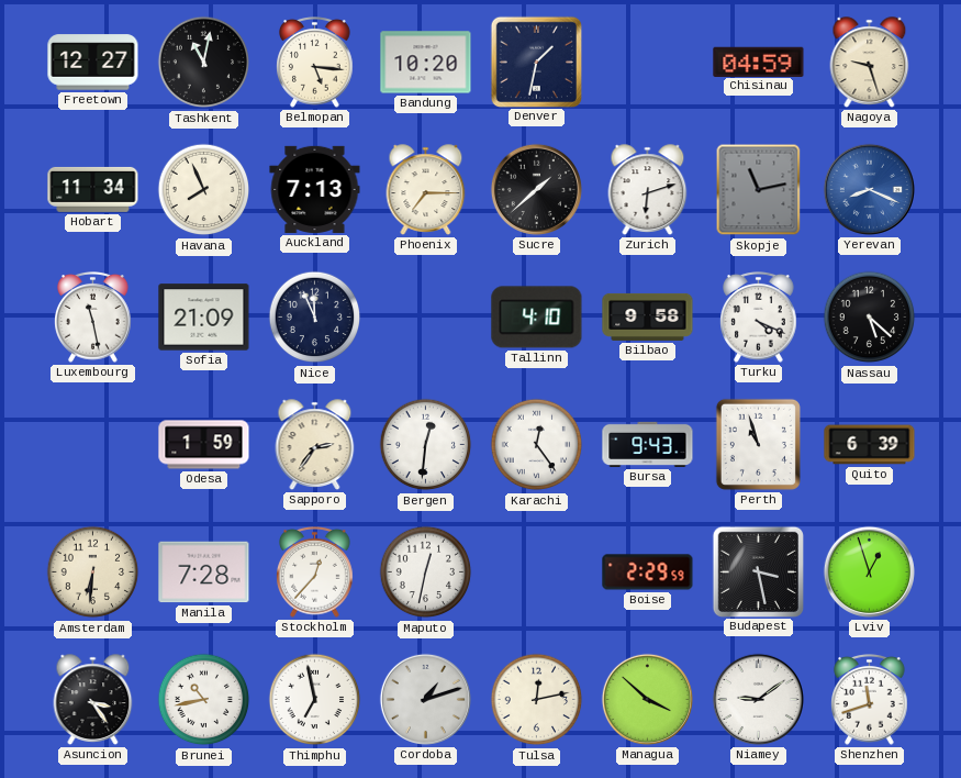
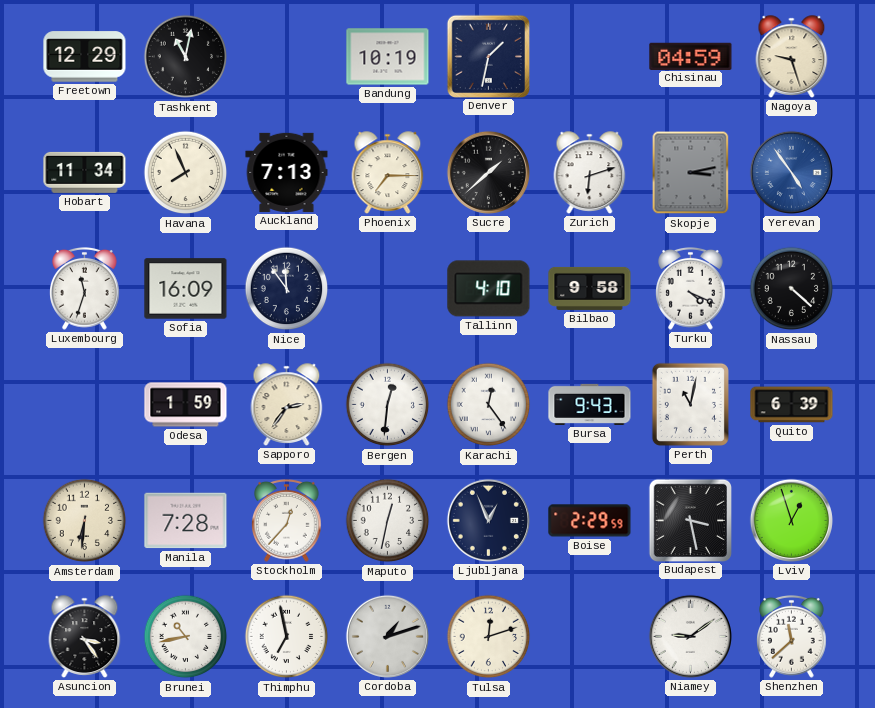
Freetown: 12:27 -> 12:29
Belmopan: 5:16 -> none
Bandung: 10:20 -> 10:19
Skopje: 11:13 -> 3:13
Yerevan: 8:19 -> 4:54
Luxembourg: 11:28 -> 11:33
Sofia: 21:09 -> 16:09
Nice: 11:56 -> 11:54
Nassau: 5:22 -> 4:22
Perth: 10:57 -> 11:02
Ljubljana: none -> 12:56
Tulsa: 12:13 -> 12:12
Managua: 3:52 -> none
Shenzhen: 11:42 -> 11:38
